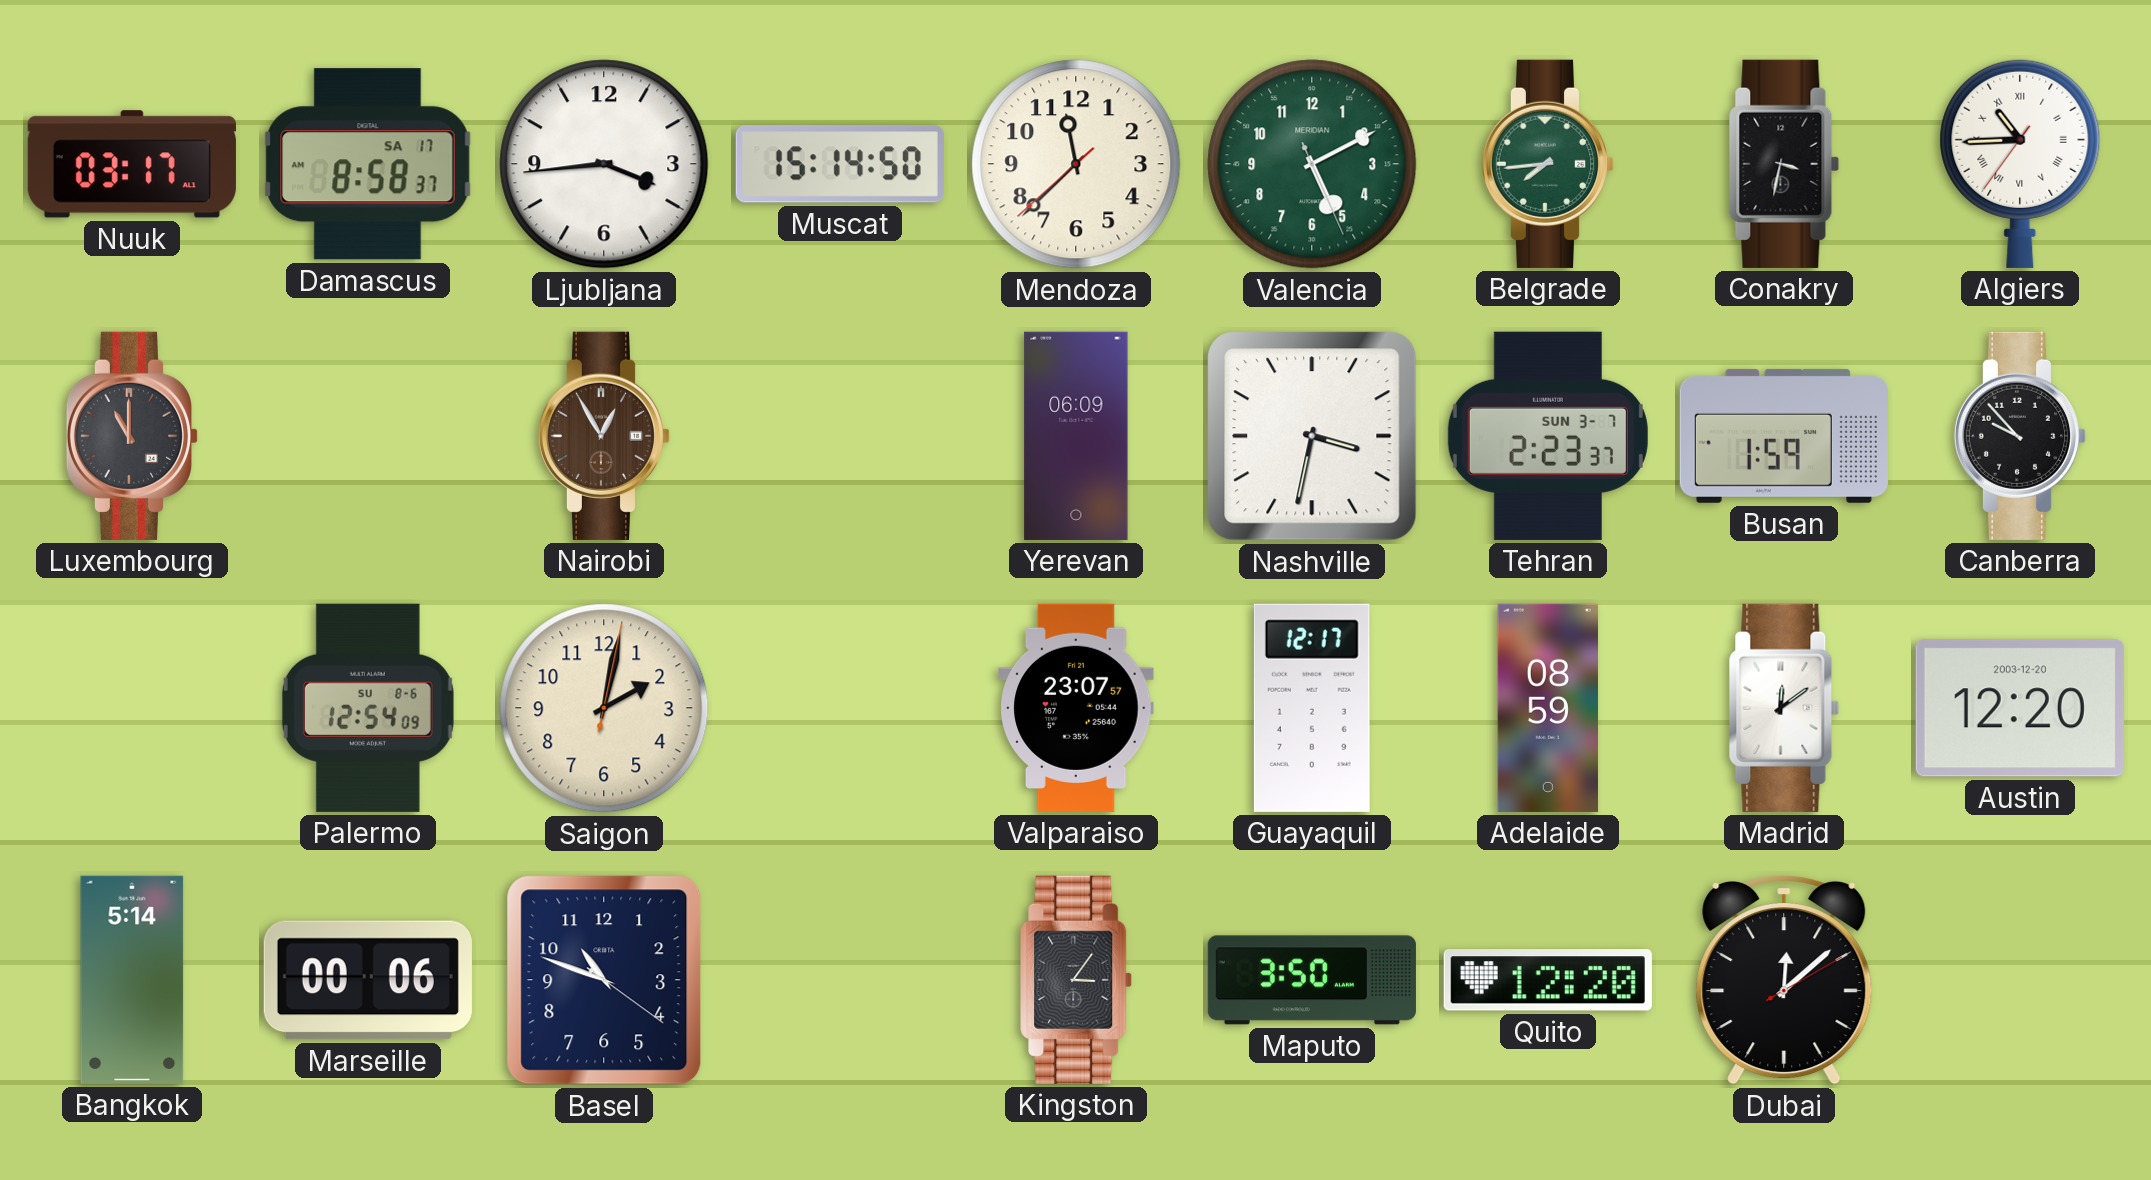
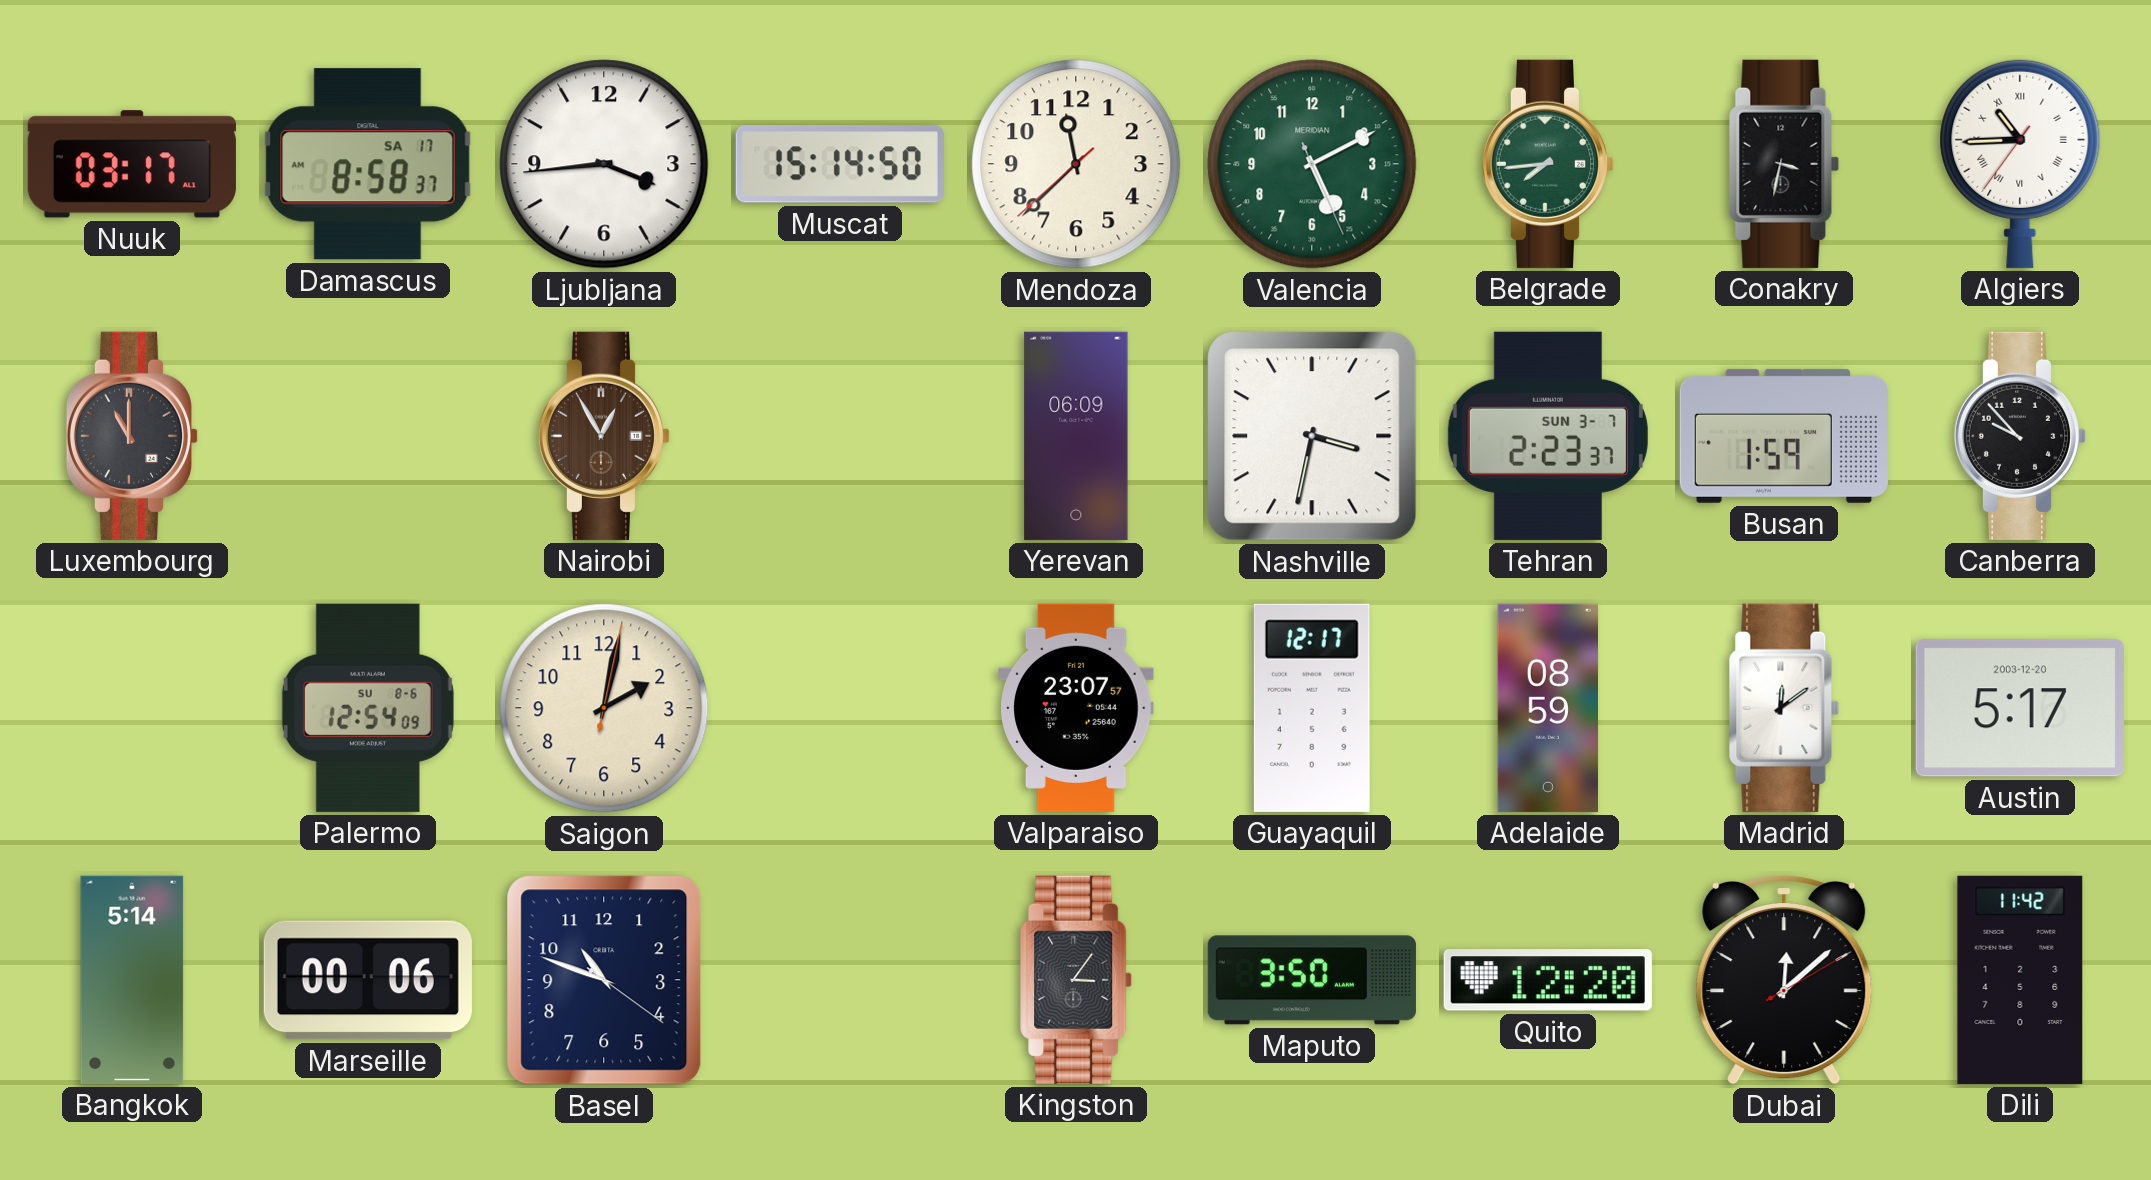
Austin: 12:20 -> 5:17
Dili: none -> 11:42
